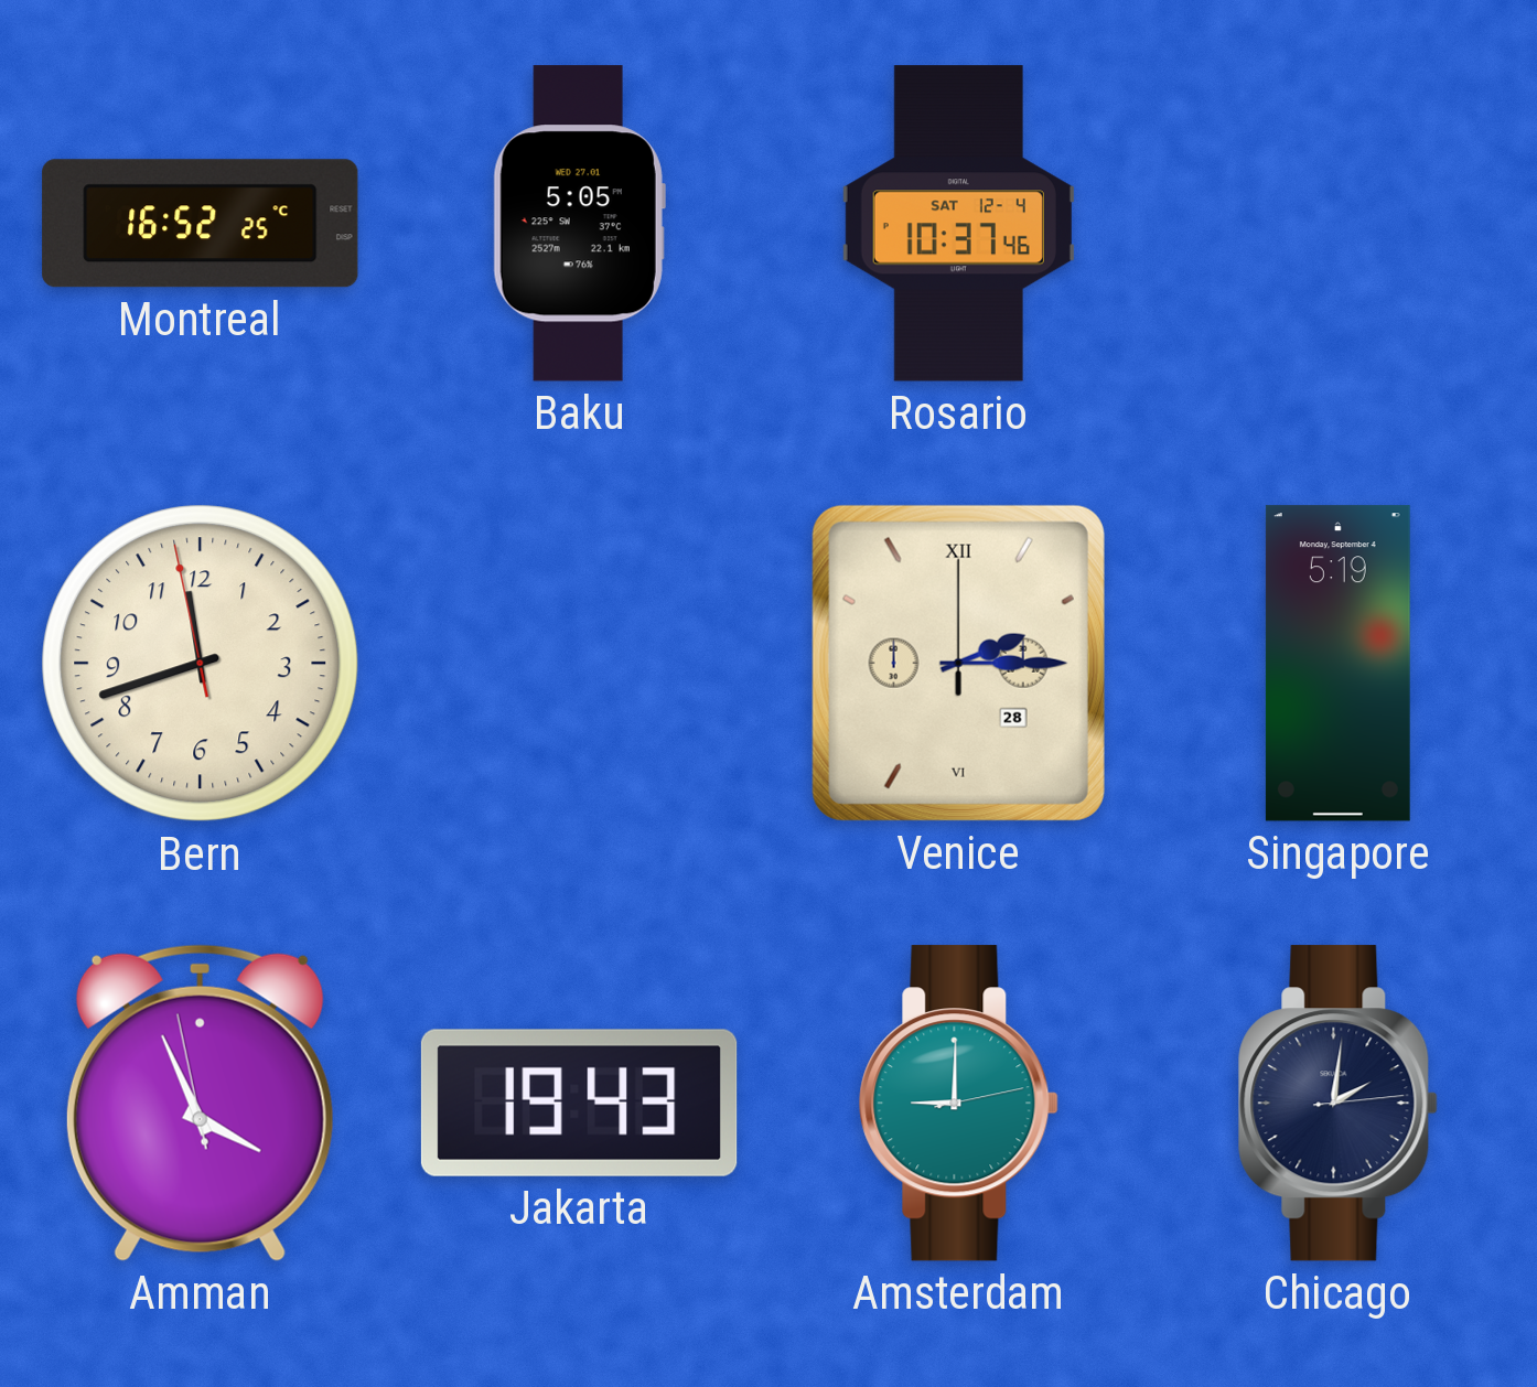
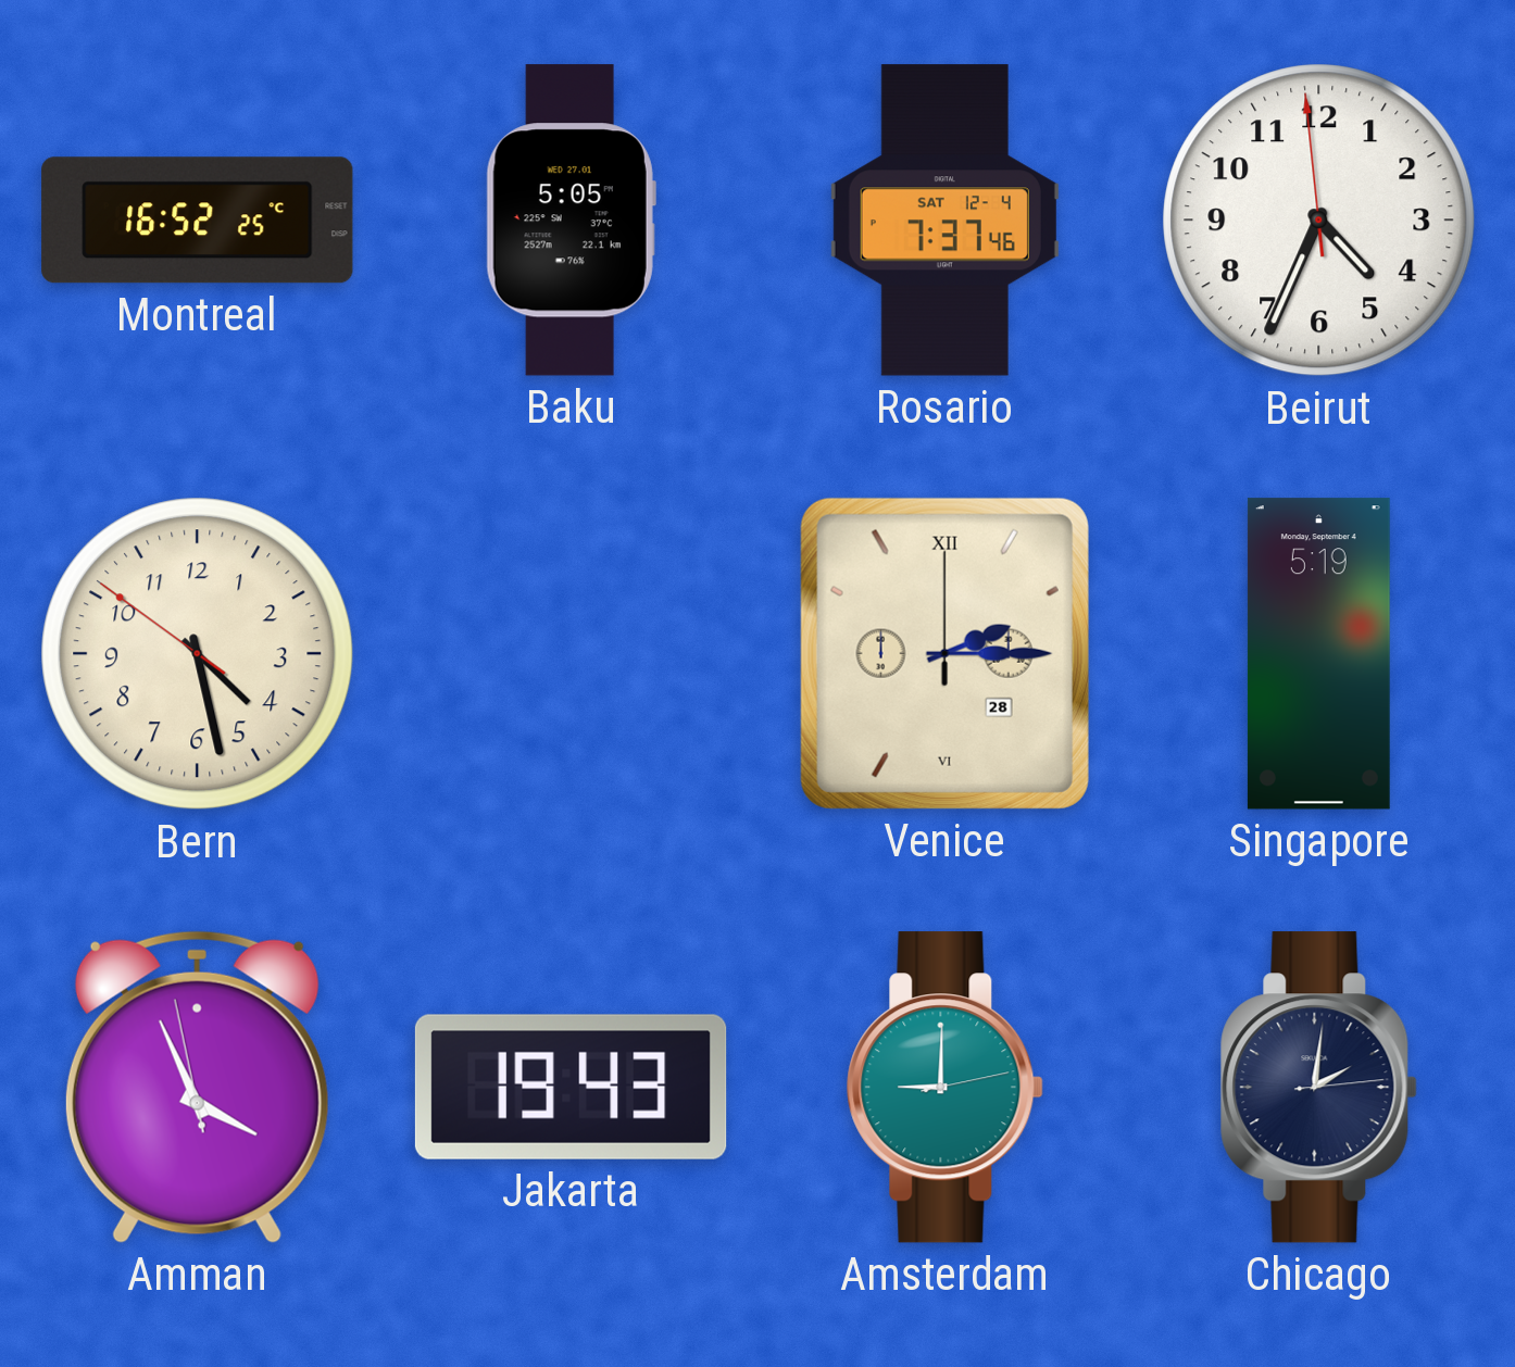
Rosario: 10:37 -> 7:37
Beirut: none -> 4:33
Bern: 11:41 -> 4:27
